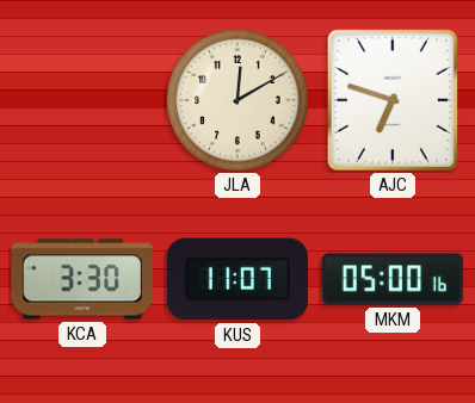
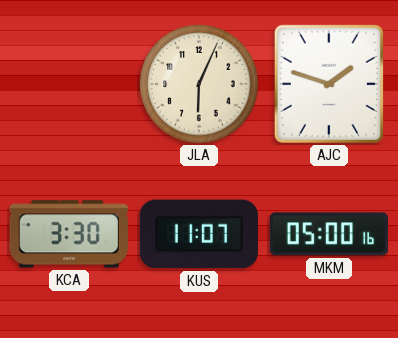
JLA: 12:10 -> 6:04
AJC: 6:48 -> 1:48
